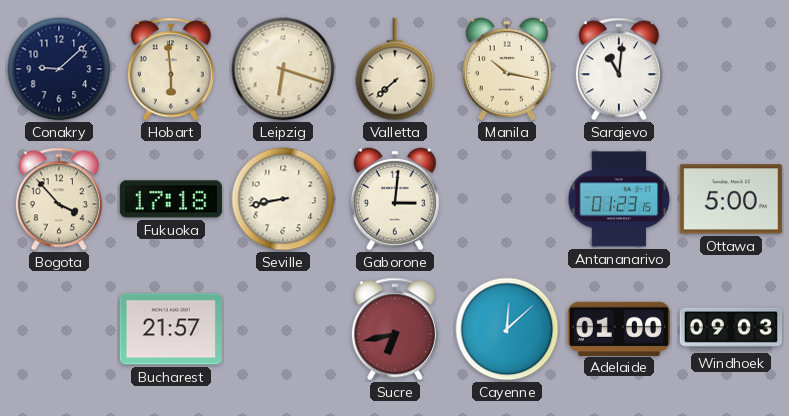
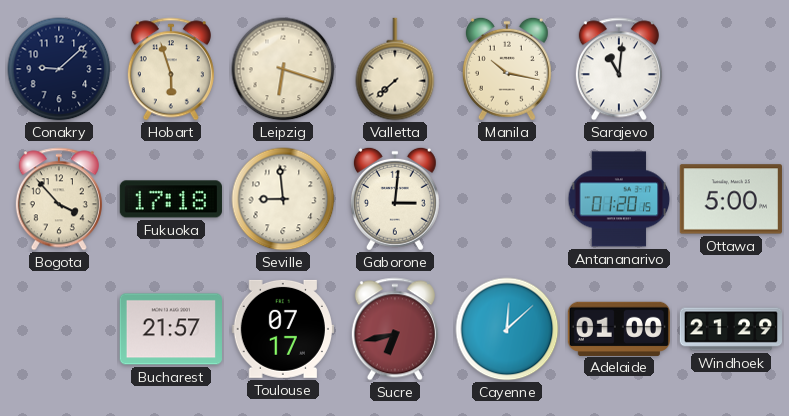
Hobart: 5:59 -> 5:57
Seville: 8:43 -> 8:59
Antananarivo: 01:23 -> 01:20
Toulouse: none -> 07:17
Windhoek: 09:03 -> 21:29
